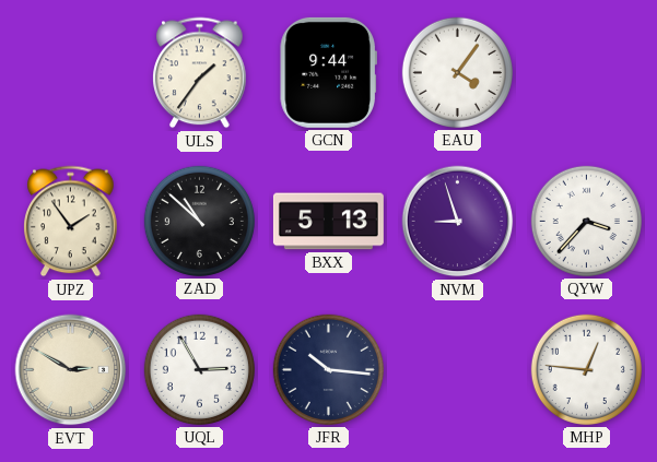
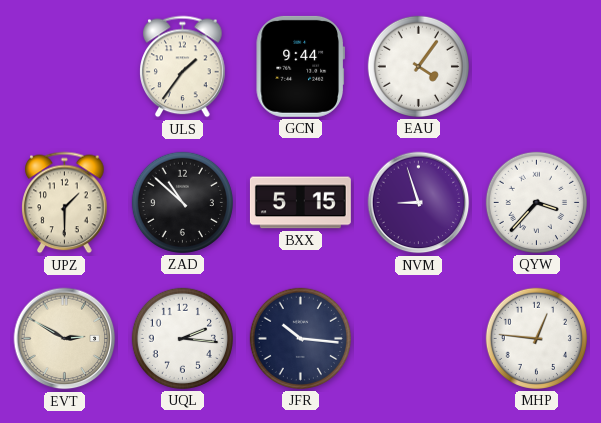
UPZ: 1:54 -> 1:30
BXX: 5:13 -> 5:15
UQL: 2:55 -> 2:16
